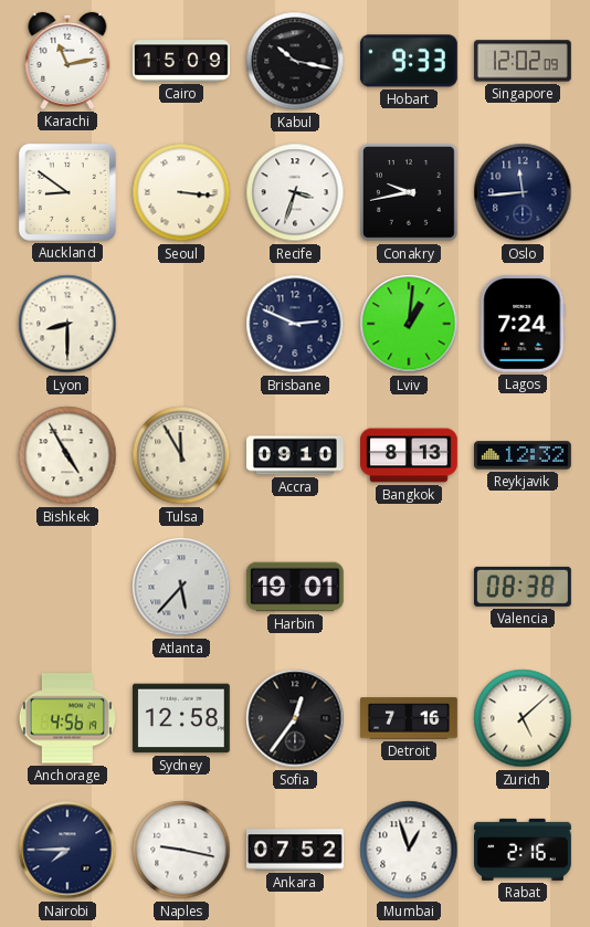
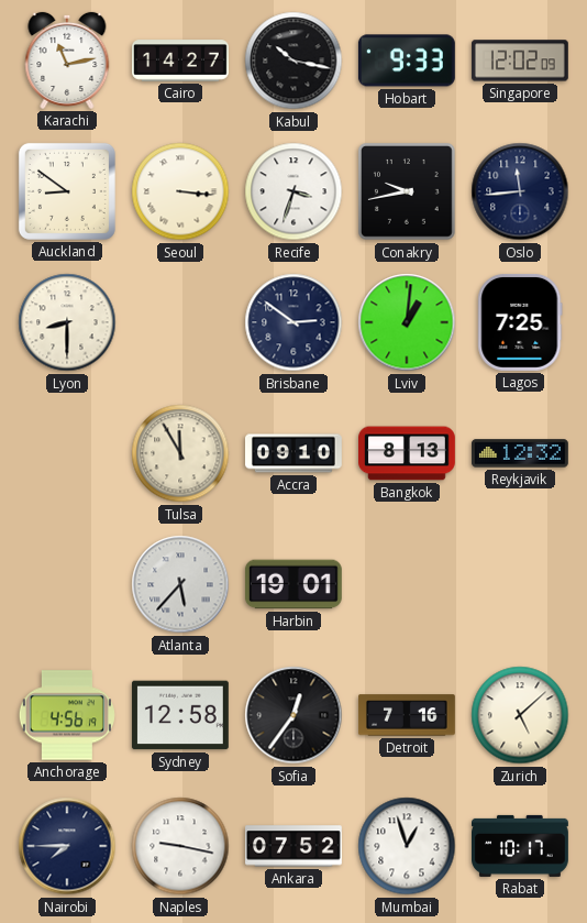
Cairo: 15:09 -> 14:27
Brisbane: 2:49 -> 2:51
Lagos: 7:24 -> 7:25
Bishkek: 4:55 -> none
Valencia: 08:38 -> none
Rabat: 2:16 -> 10:17
